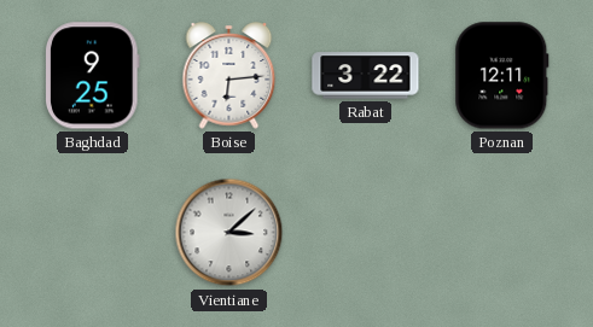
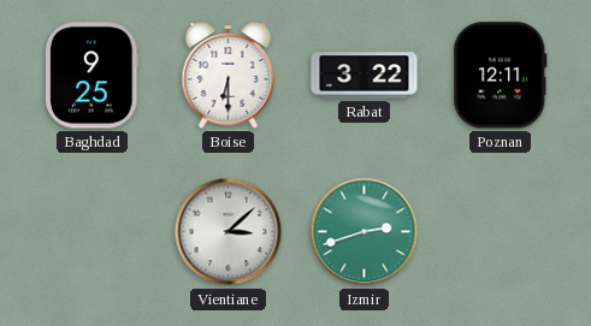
Boise: 6:14 -> 6:30
Izmir: none -> 2:42
